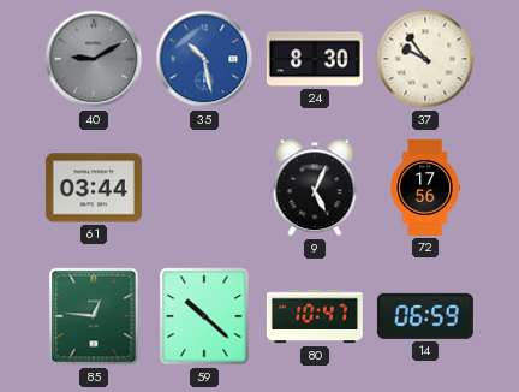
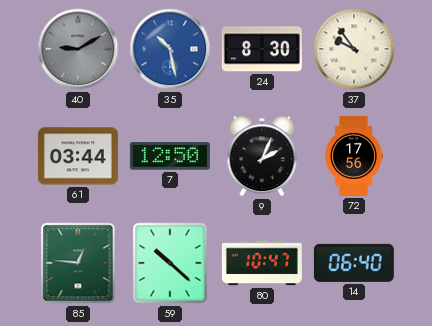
7: none -> 12:50
9: 5:04 -> 2:04
14: 06:59 -> 06:40
